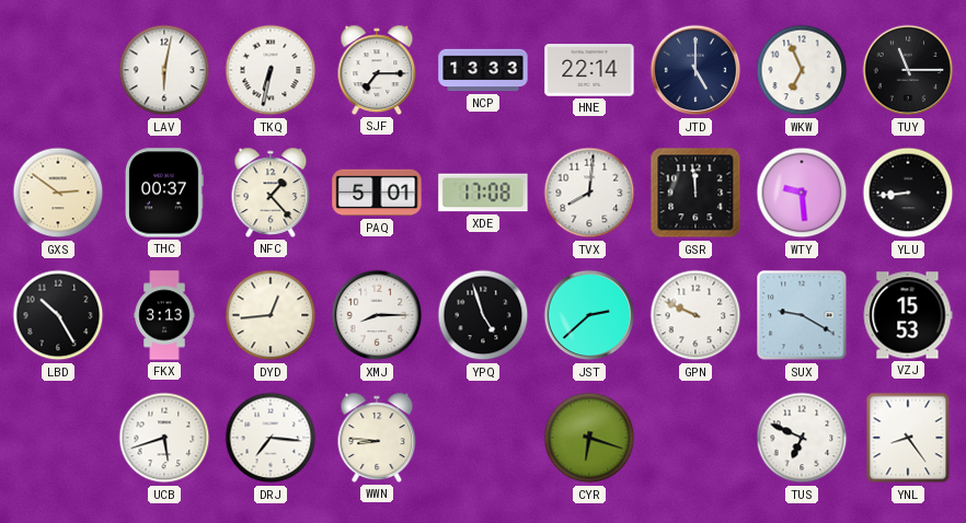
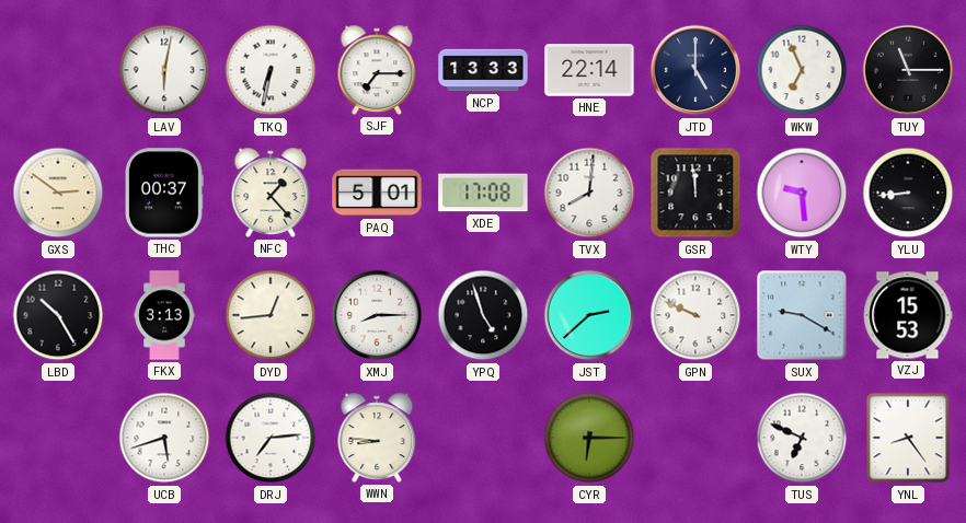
DRJ: 7:16 -> 7:14
CYR: 6:18 -> 6:15
